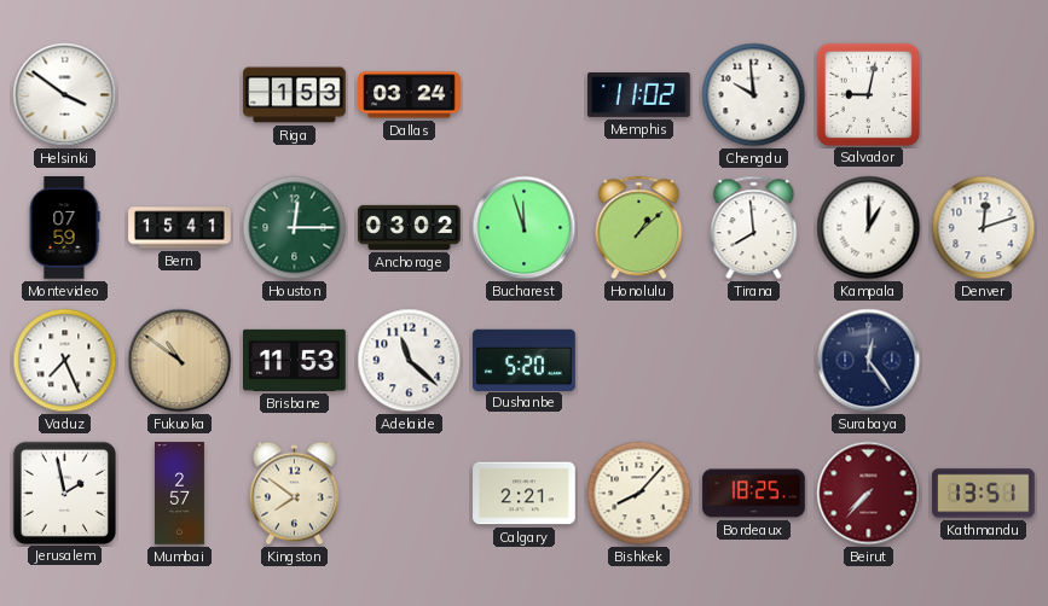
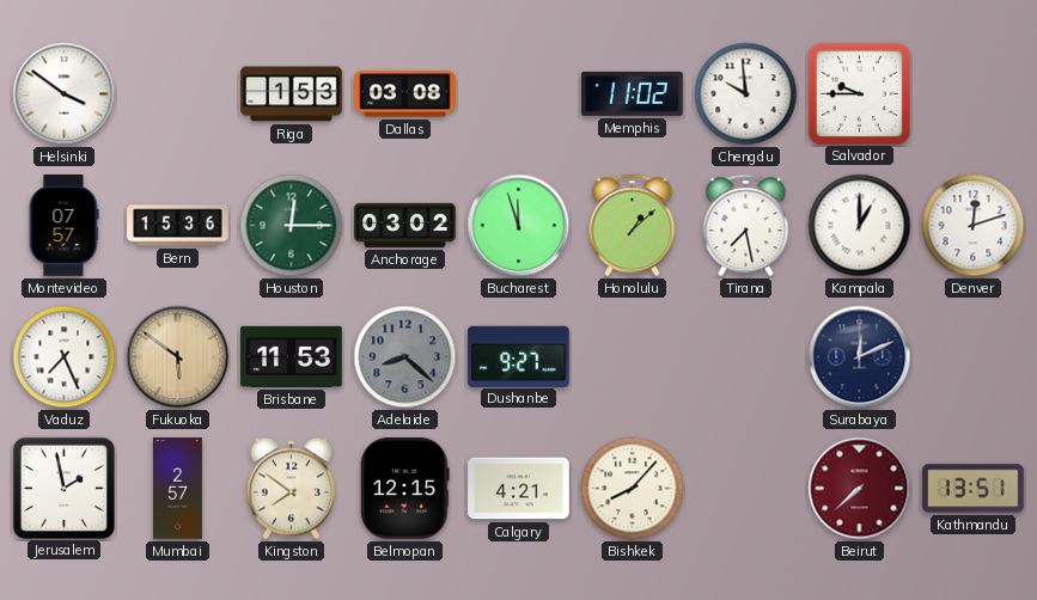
Dallas: 03:24 -> 03:08
Salvador: 9:02 -> 9:45
Montevideo: 07:59 -> 07:57
Bern: 15:41 -> 15:36
Tirana: 7:59 -> 7:28
Fukuoka: 10:51 -> 5:51
Adelaide: 11:22 -> 8:22
Adelaide dial: white -> grey
Dushanbe: 5:20 -> 9:27
Surabaya: 12:24 -> 12:11
Belmopan: none -> 12:15
Calgary: 2:21 -> 4:21
Bordeaux: 18:25 -> none
Beirut: 7:37 -> 7:38
